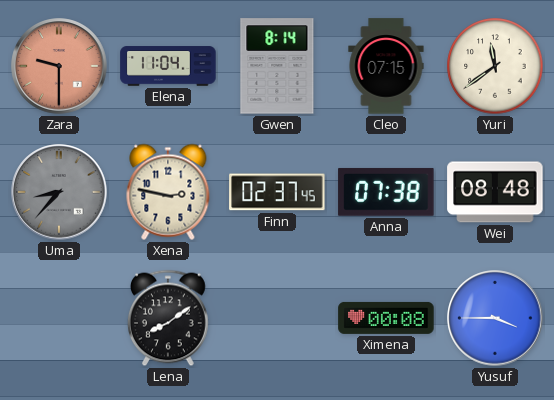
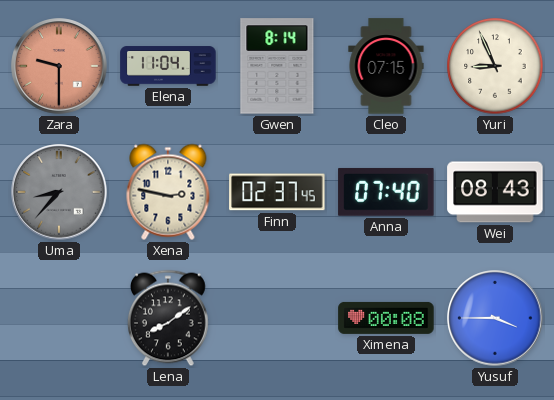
Yuri: 11:39 -> 8:56
Anna: 07:38 -> 07:40
Wei: 08:48 -> 08:43
